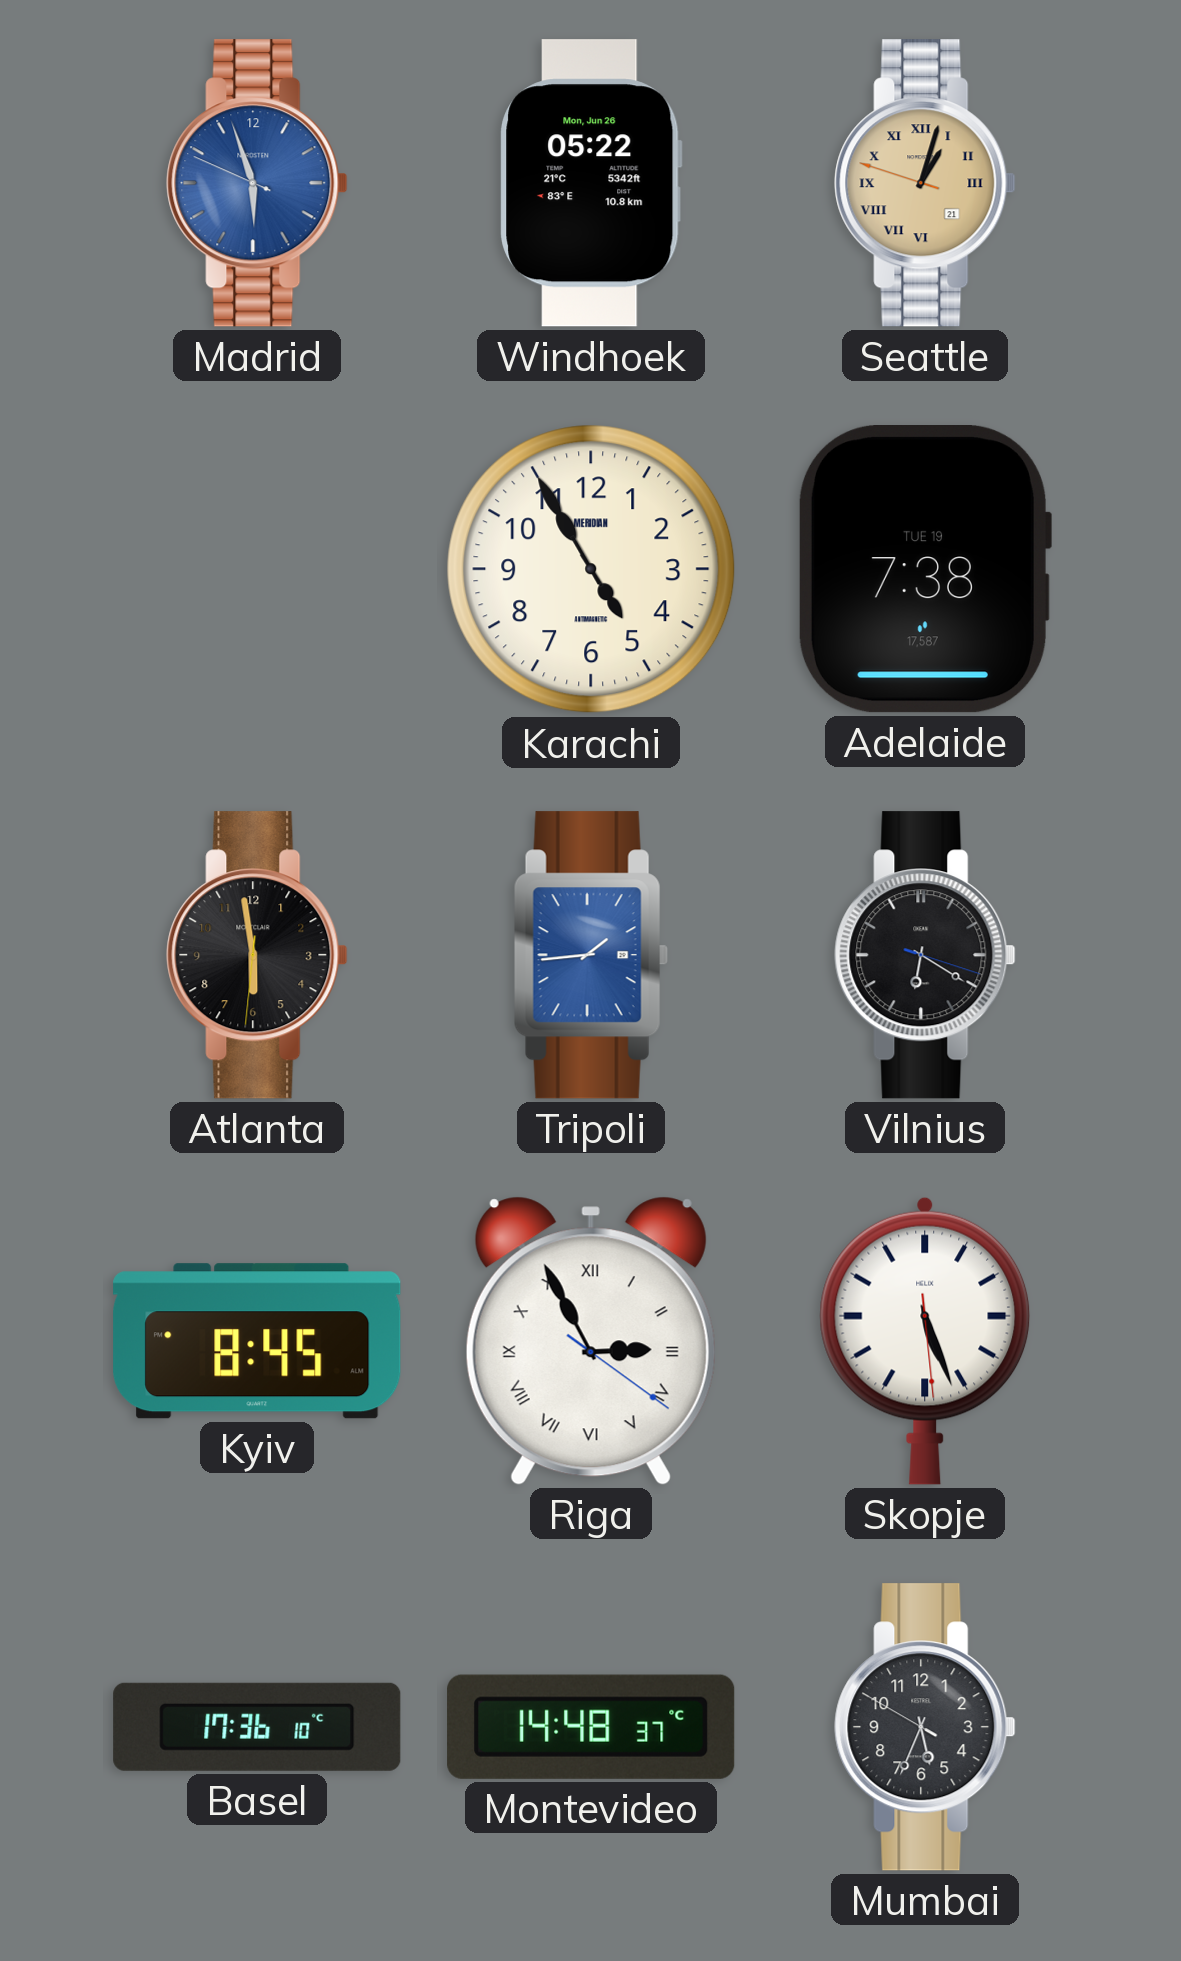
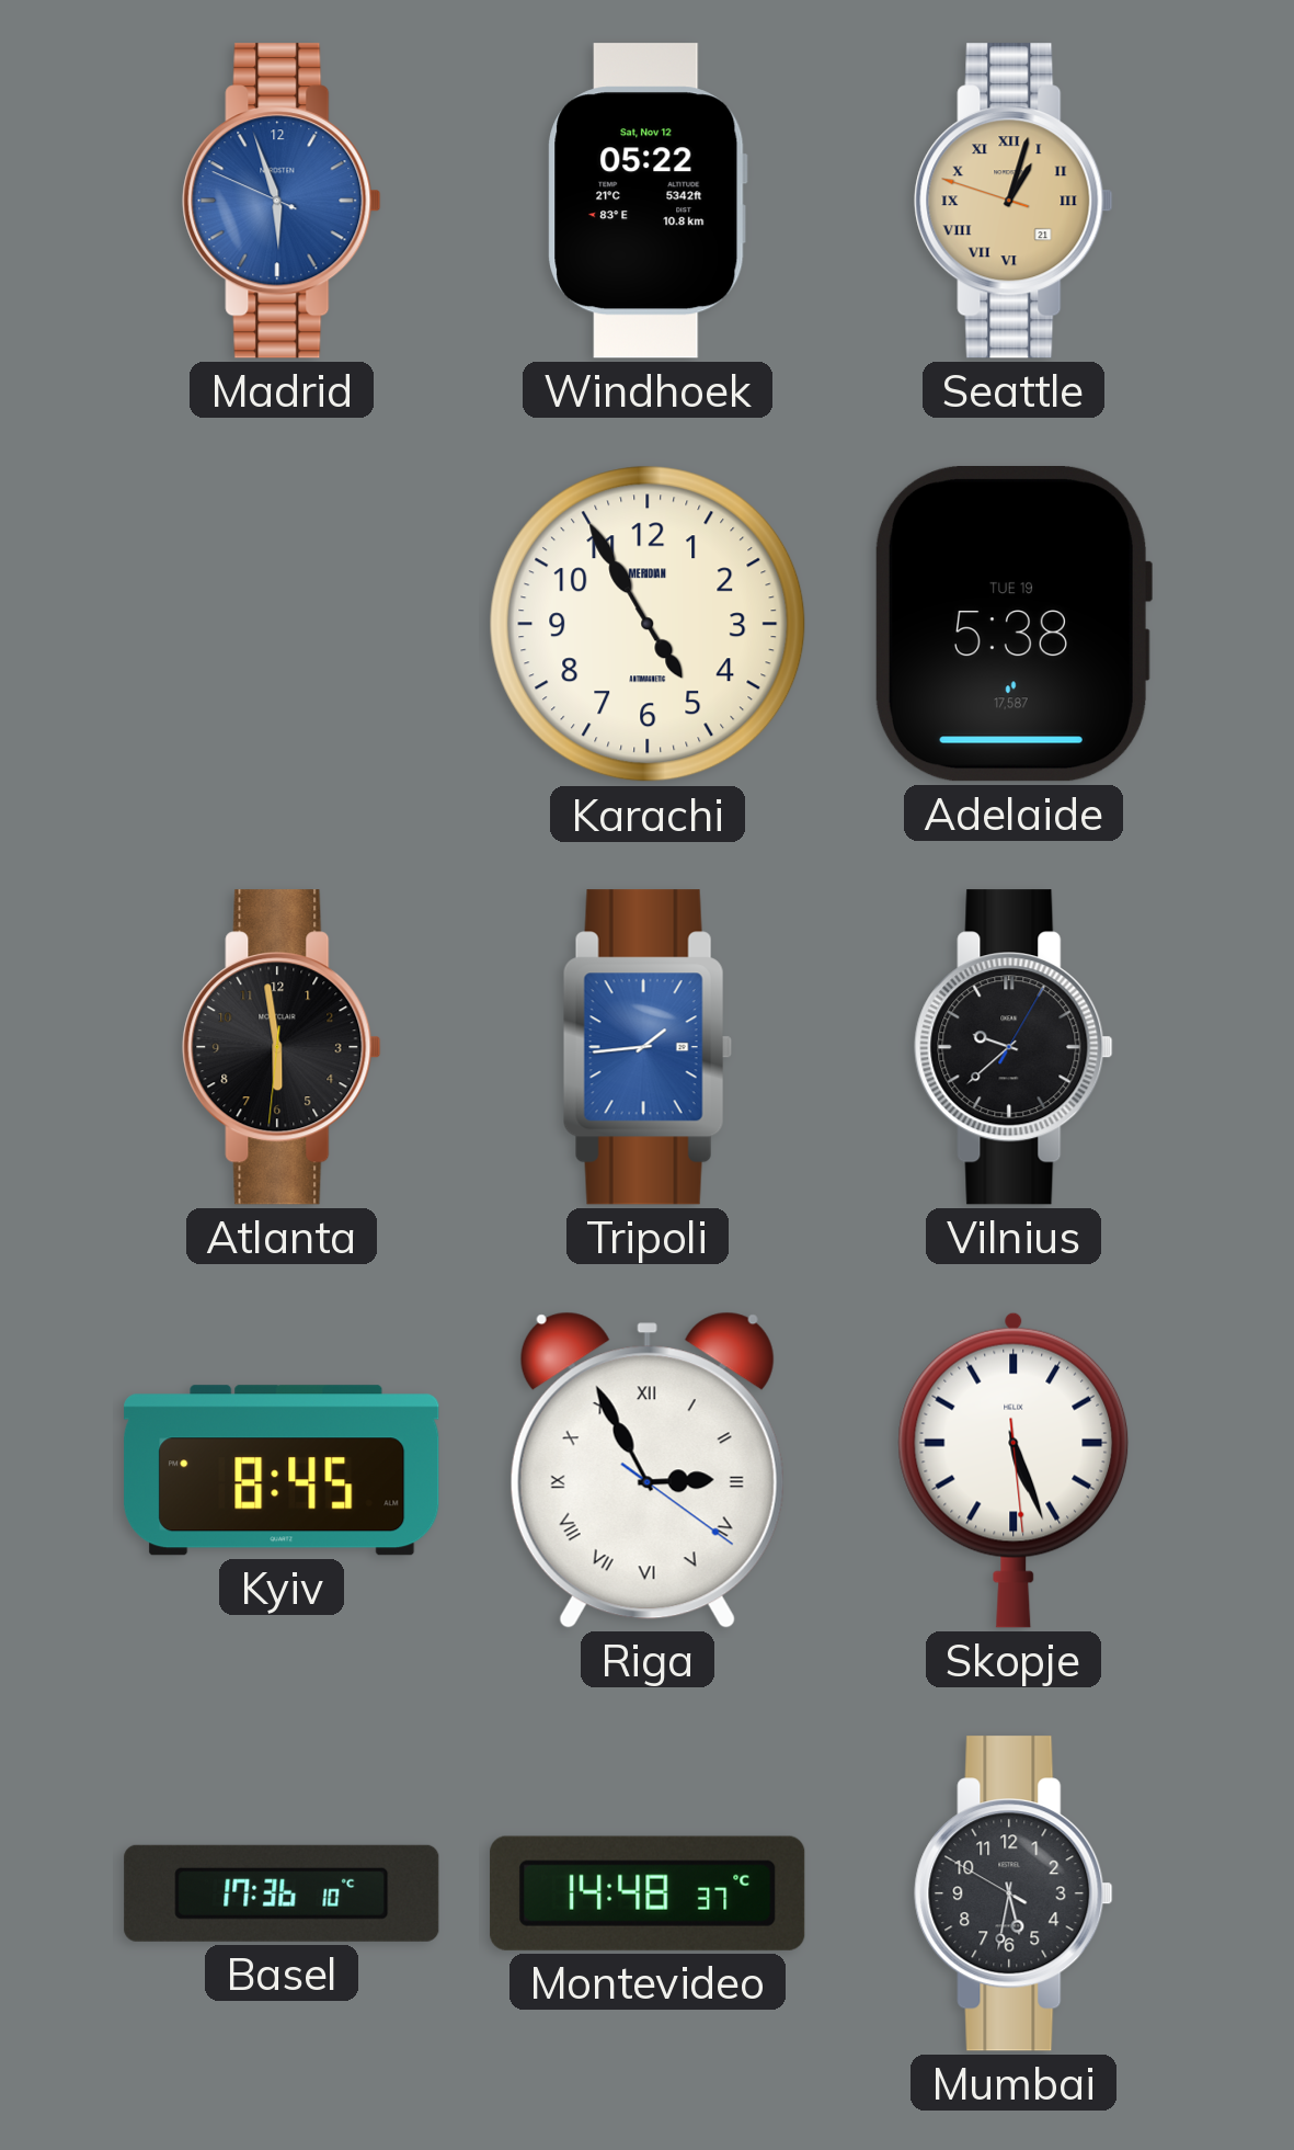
Windhoek date: Mon, Jun 26 -> Sat, Nov 12
Adelaide: 7:38 -> 5:38
Vilnius: 6:20 -> 9:38
Mumbai: 5:33 -> 5:31
